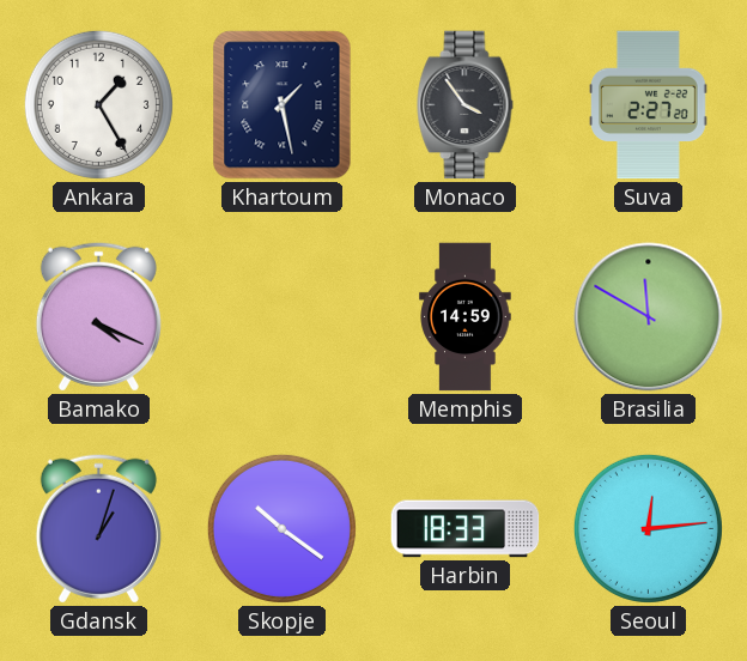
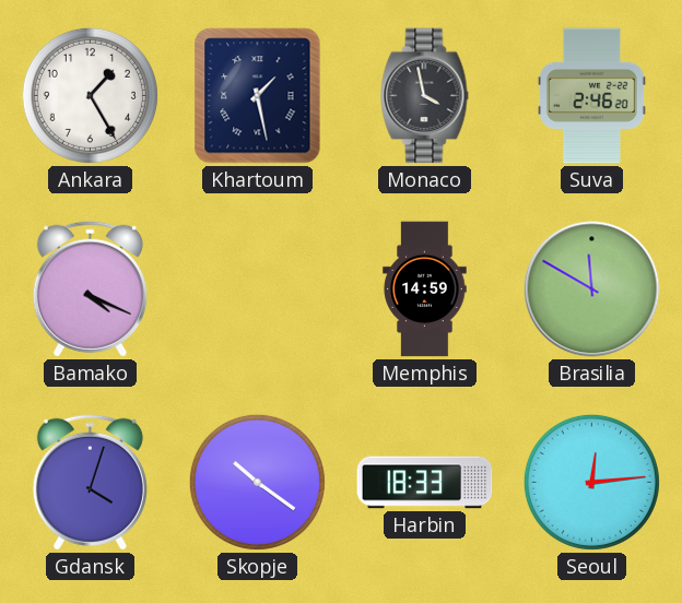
Monaco: 3:54 -> 3:58
Suva: 2:27 -> 2:46
Gdansk: 1:03 -> 4:03
